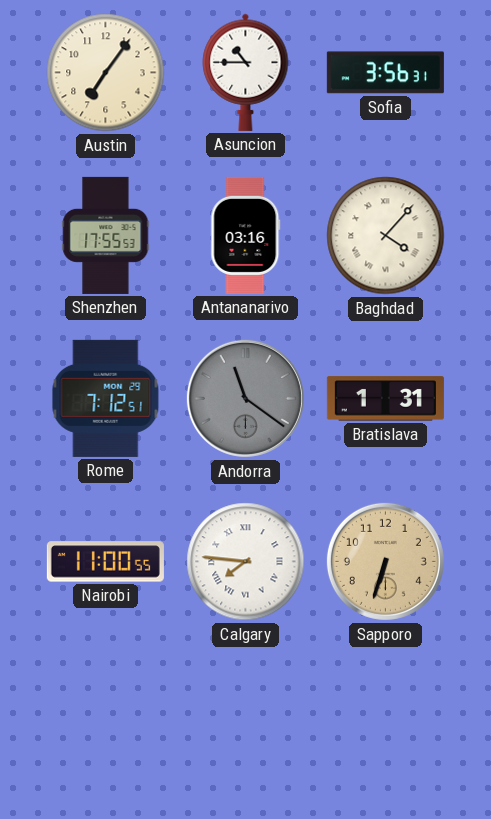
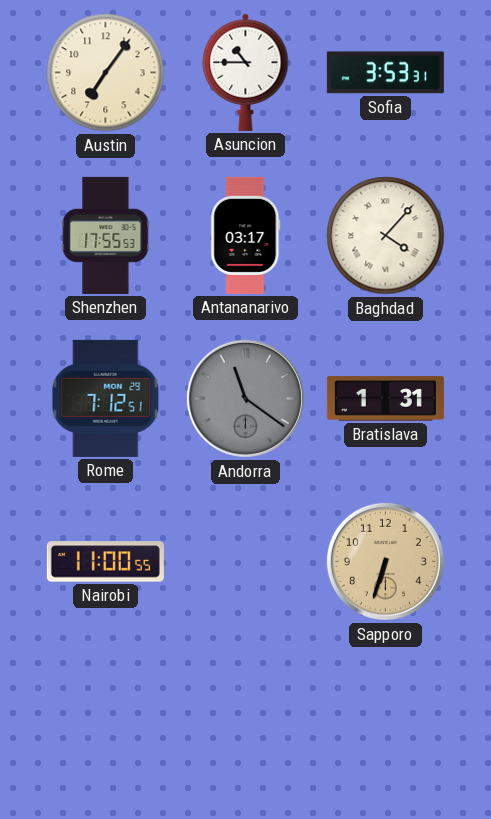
Sofia: 3:56 -> 3:53
Antananarivo: 03:16 -> 03:17
Calgary: 7:46 -> none
